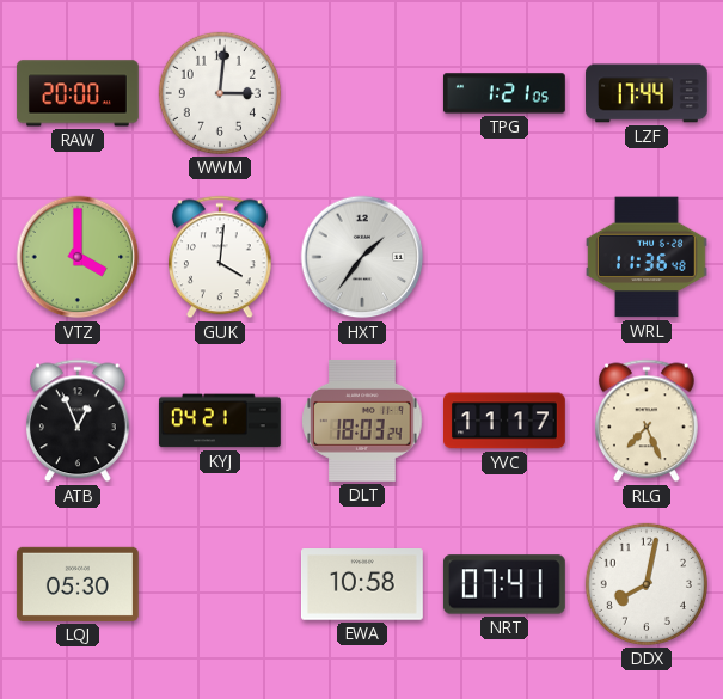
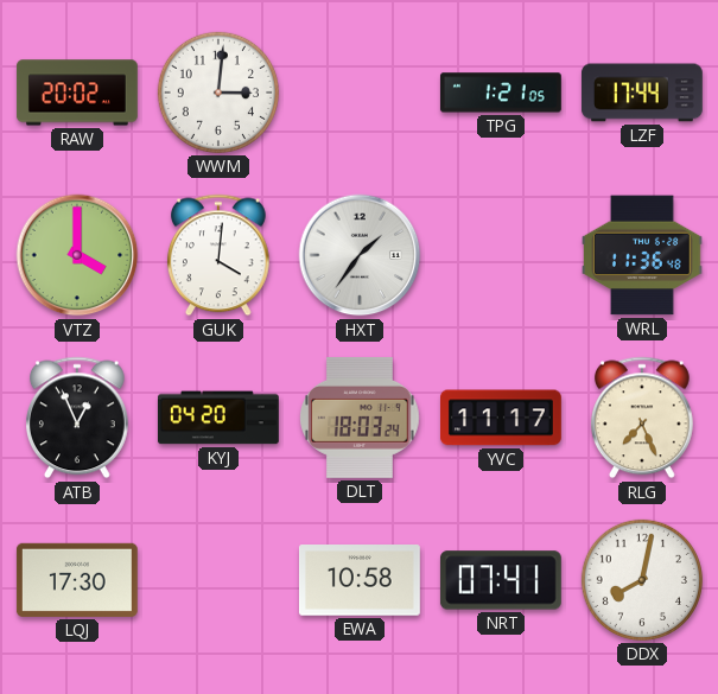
RAW: 20:00 -> 20:02
KYJ: 04:21 -> 04:20
LQJ: 05:30 -> 17:30
